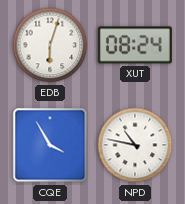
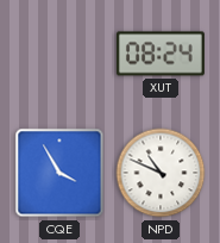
EDB: 6:03 -> none
NPD: 10:47 -> 10:49
